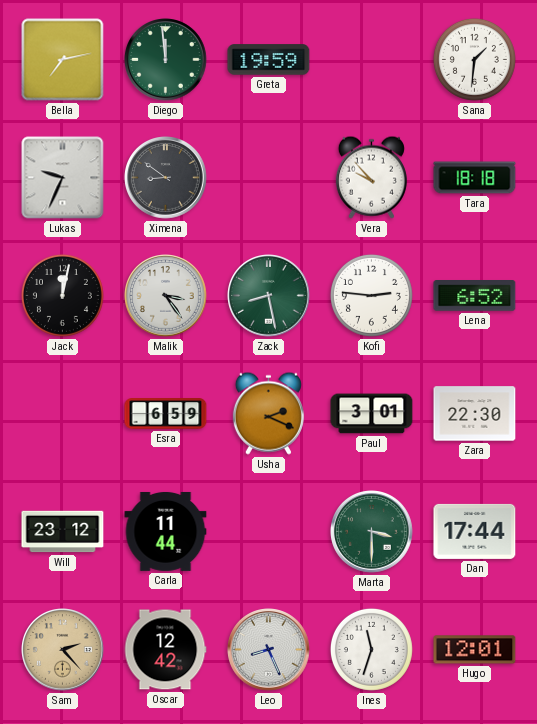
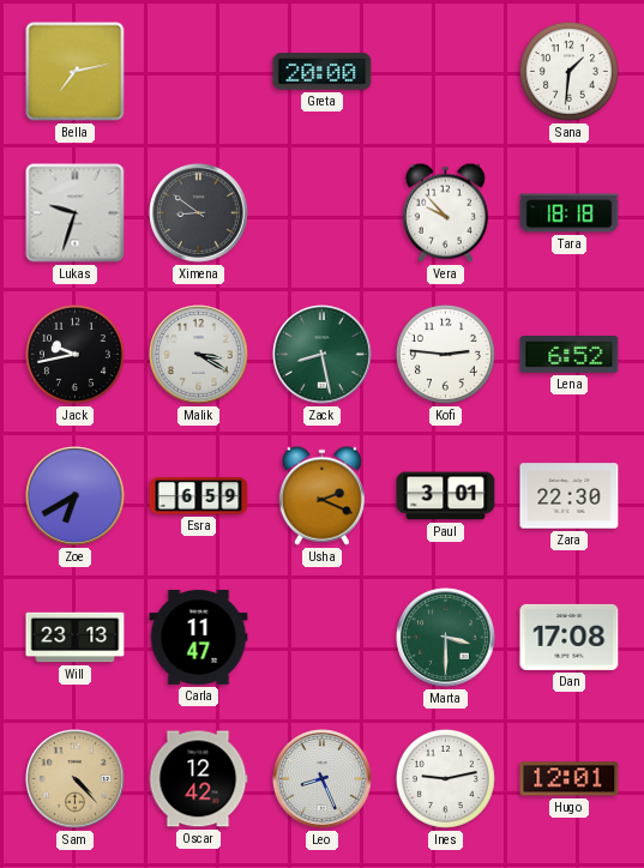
Diego: 11:59 -> none
Greta: 19:59 -> 20:00
Lukas: 9:34 -> 9:33
Jack: 12:02 -> 9:43
Malik: 3:24 -> 3:20
Zoe: none -> 6:40
Will: 23:12 -> 23:13
Carla: 11:44 -> 11:47
Dan: 17:44 -> 17:08
Sam: 2:23 -> 4:23
Ines: 11:33 -> 9:13
